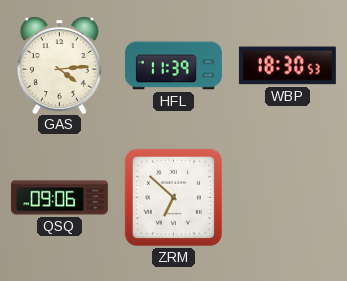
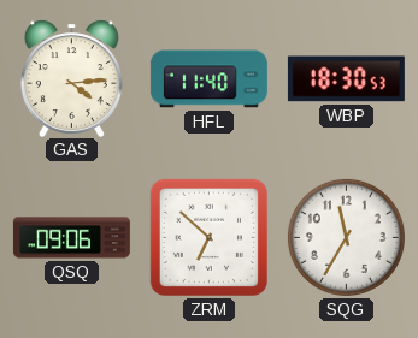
HFL: 11:39 -> 11:40
SQG: none -> 11:35
